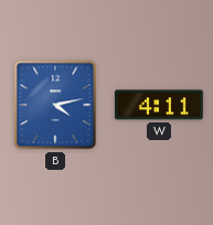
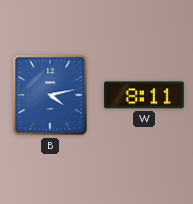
W: 4:11 -> 8:11
